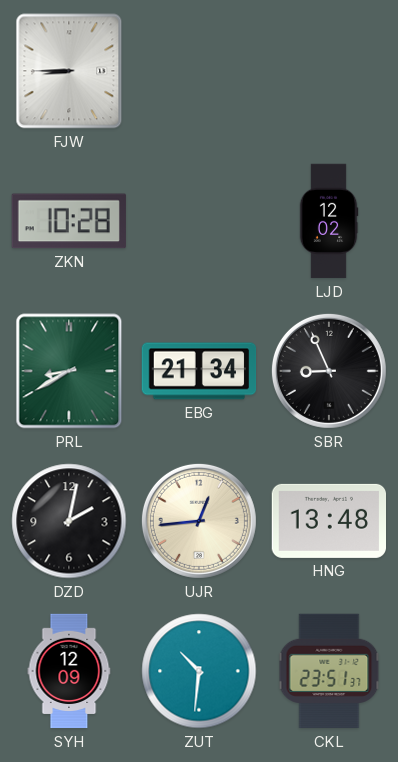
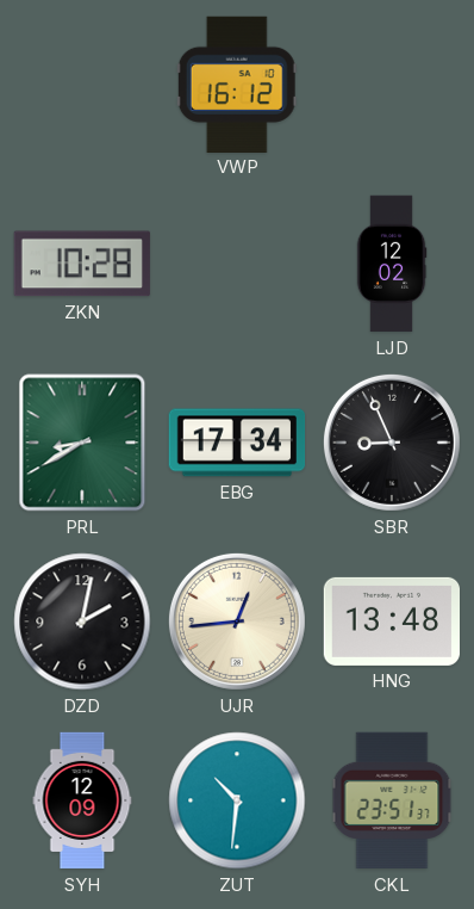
FJW: 8:45 -> none
VWP: none -> 16:12
EBG: 21:34 -> 17:34
